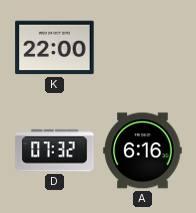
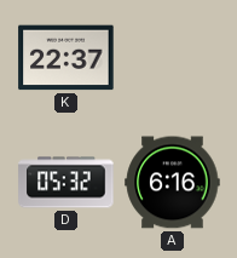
K: 22:00 -> 22:37
D: 07:32 -> 05:32
